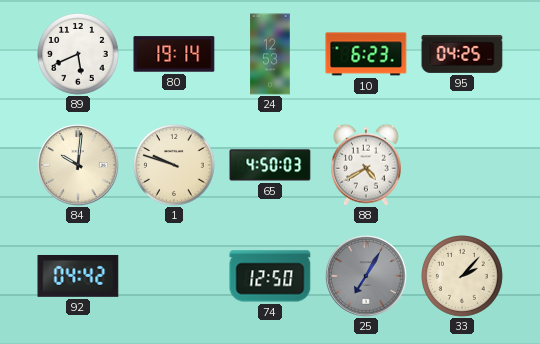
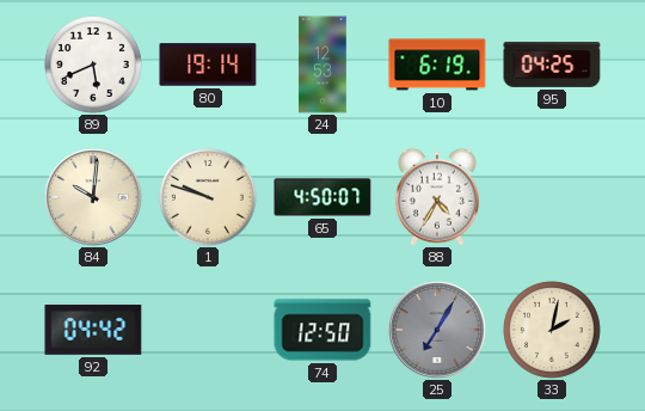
10: 6:23 -> 6:19
65: 4:50:03 -> 4:50:07
88: 4:40 -> 4:35
33: 2:07 -> 2:02
